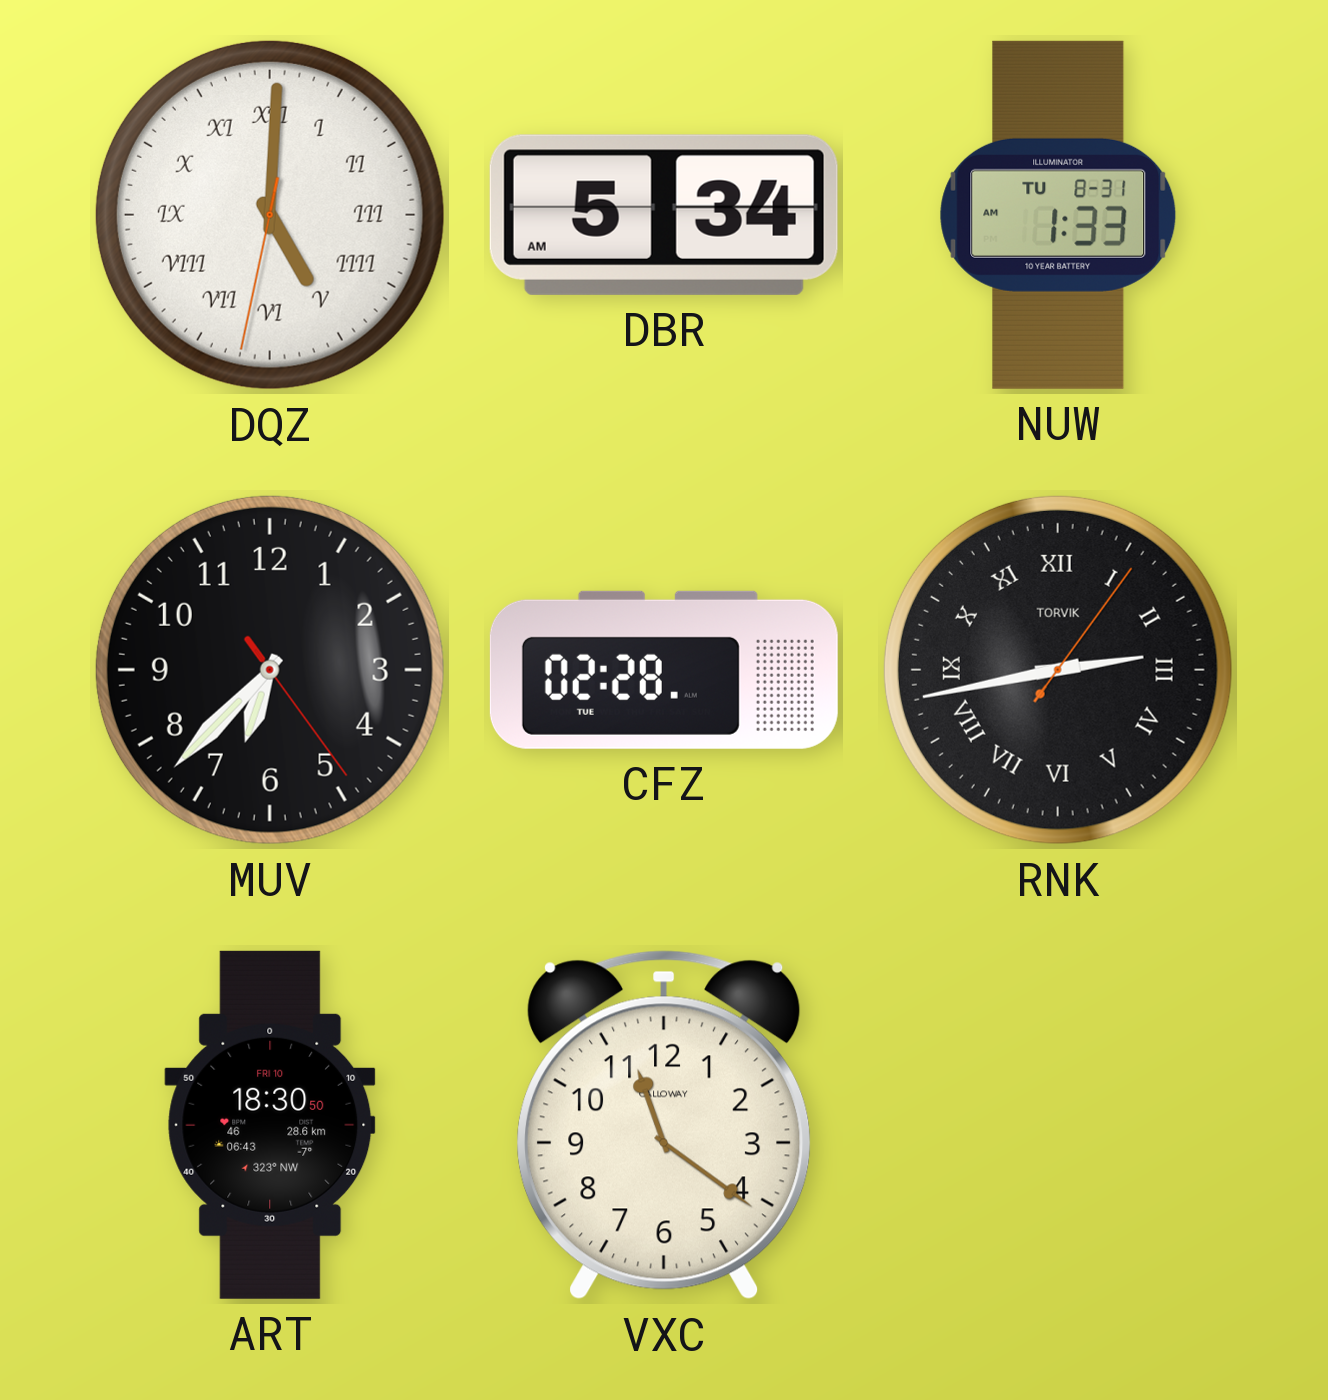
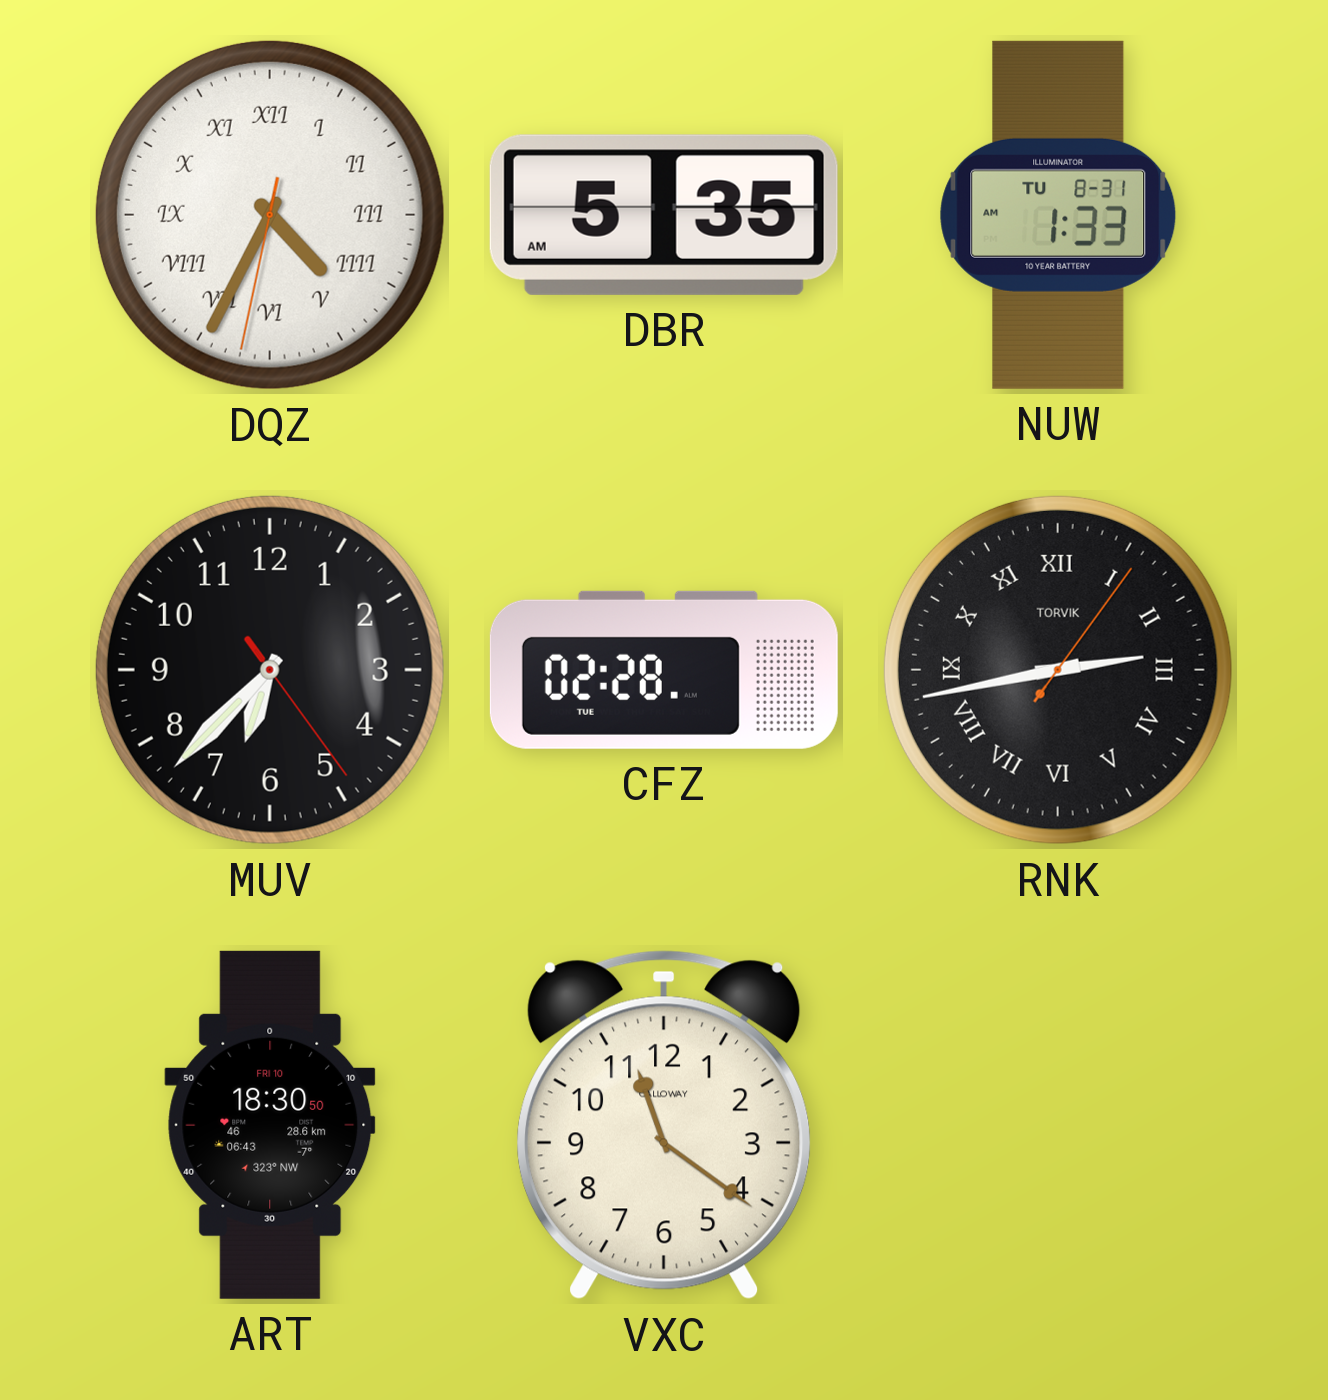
DQZ: 5:00 -> 4:34
DBR: 5:34 -> 5:35
